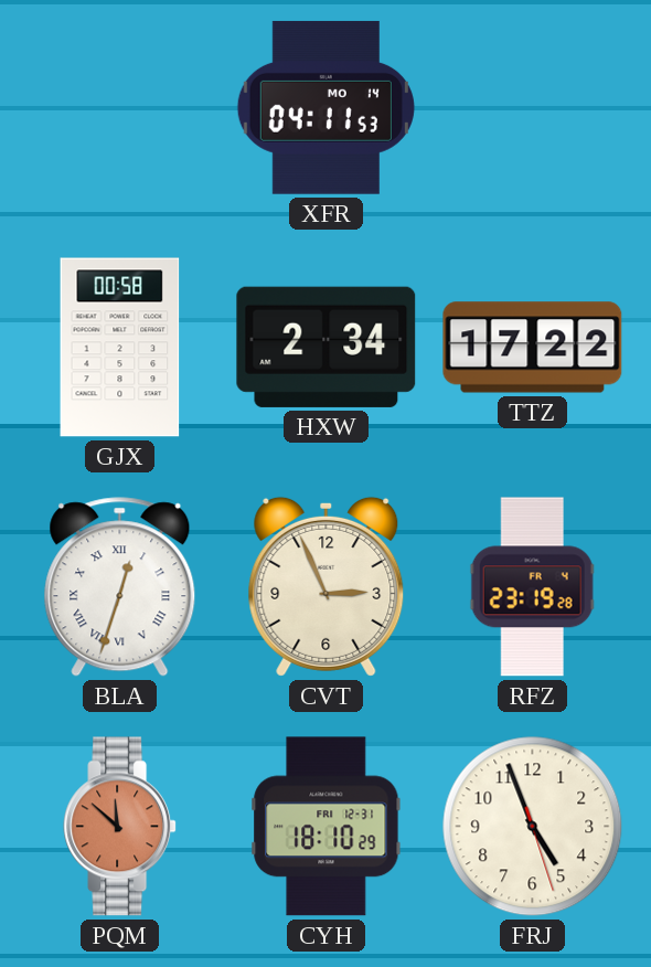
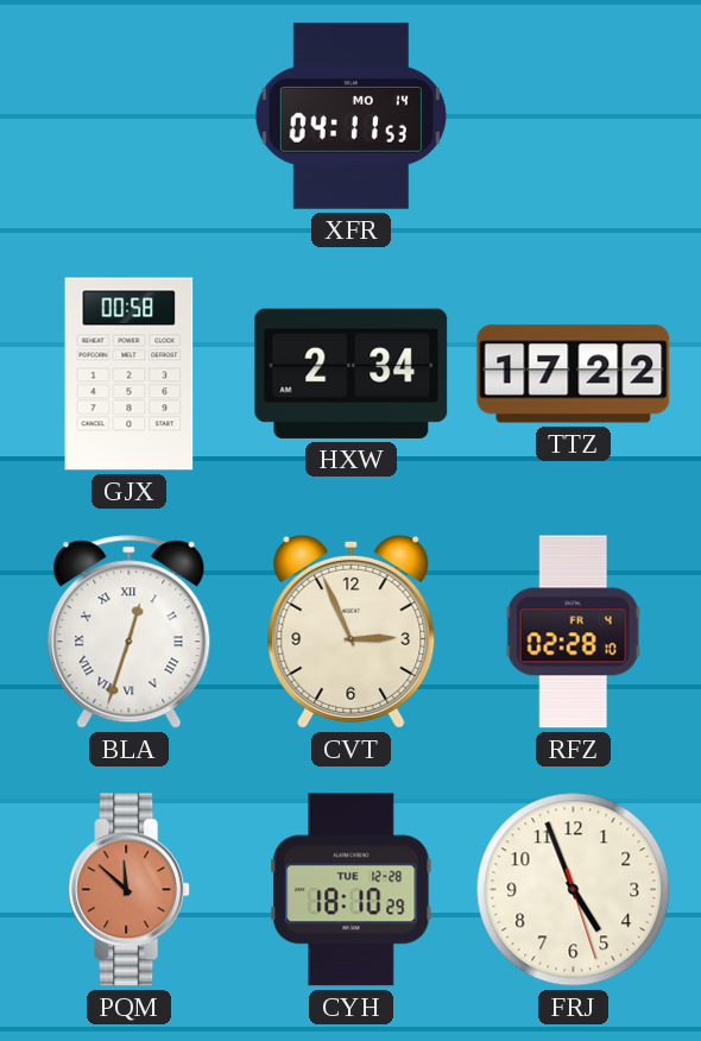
RFZ: 23:19 -> 02:28
CYH date: FRI 12-31 -> TUE 12-28
